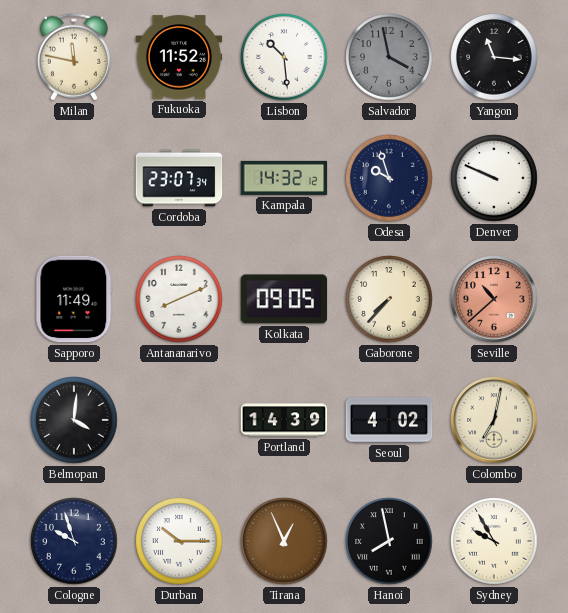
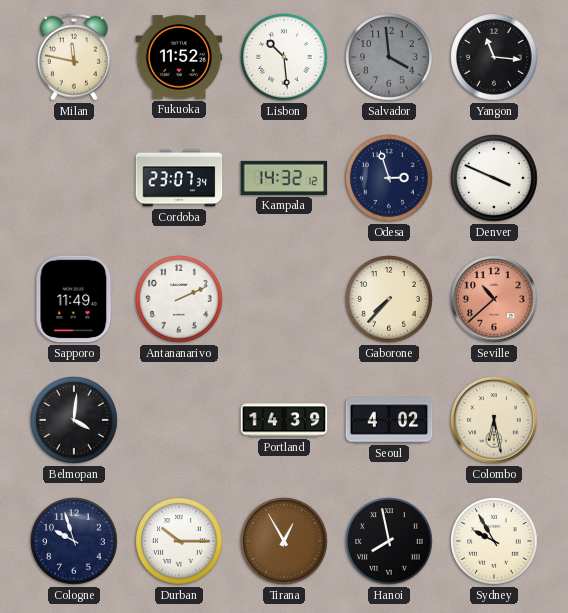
Salvador: 3:58 -> 3:59
Odesa: 9:57 -> 2:57
Denver: 9:49 -> 3:49
Antananarivo: 8:11 -> 2:11
Kolkata: 09:05 -> none
Colombo: 7:02 -> 6:28
Tirana: 12:56 -> 12:55
